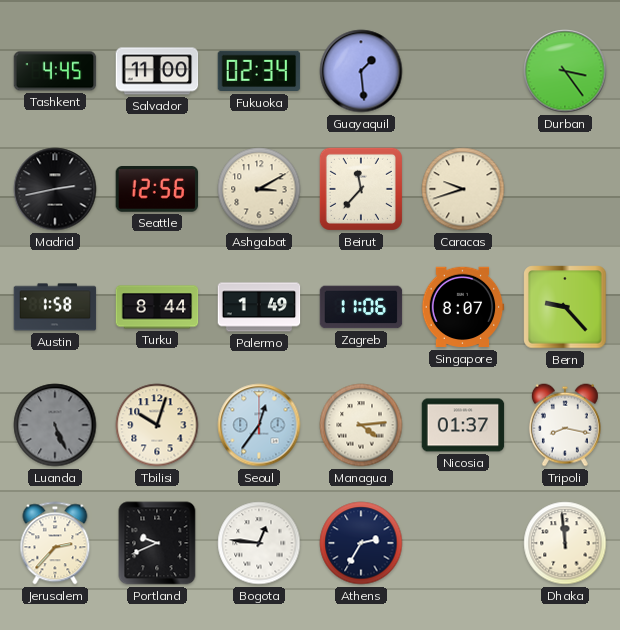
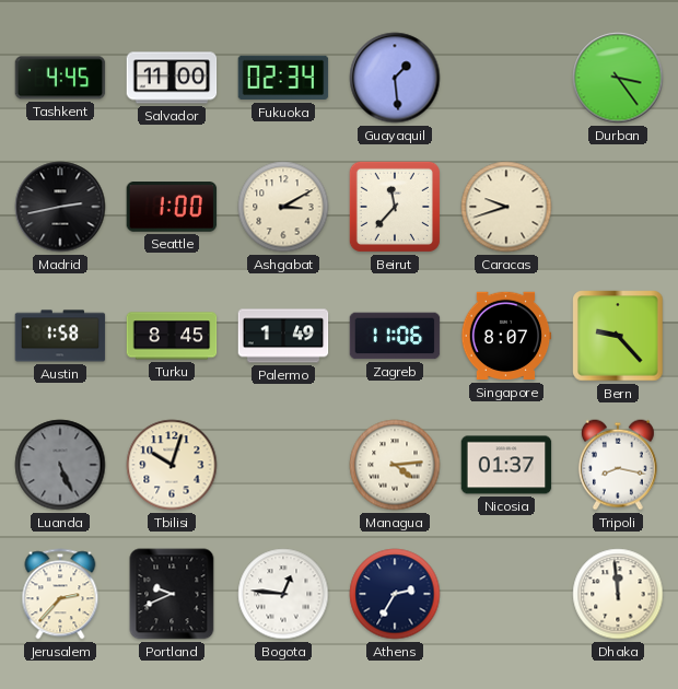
Seattle: 12:56 -> 1:00
Turku: 8:44 -> 8:45
Seoul: 12:36 -> none
